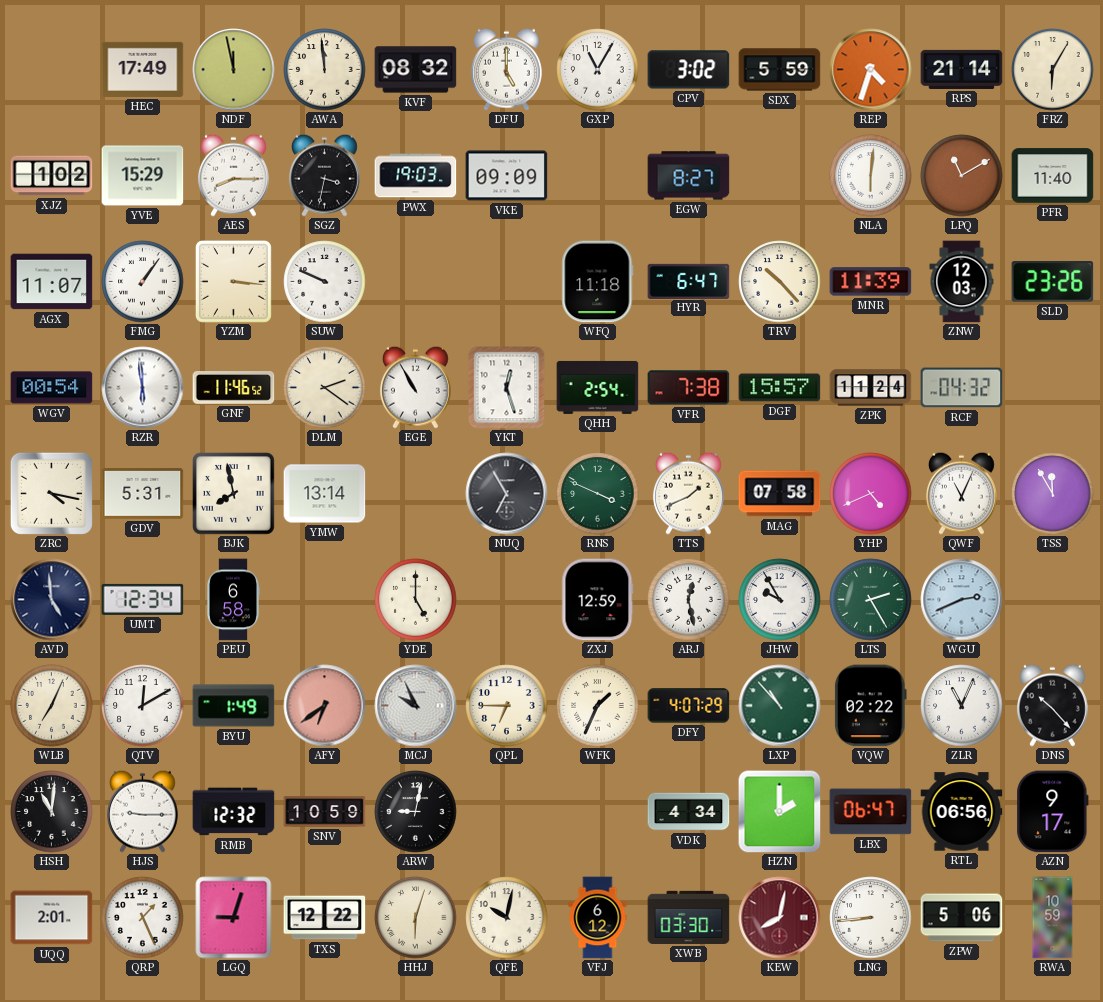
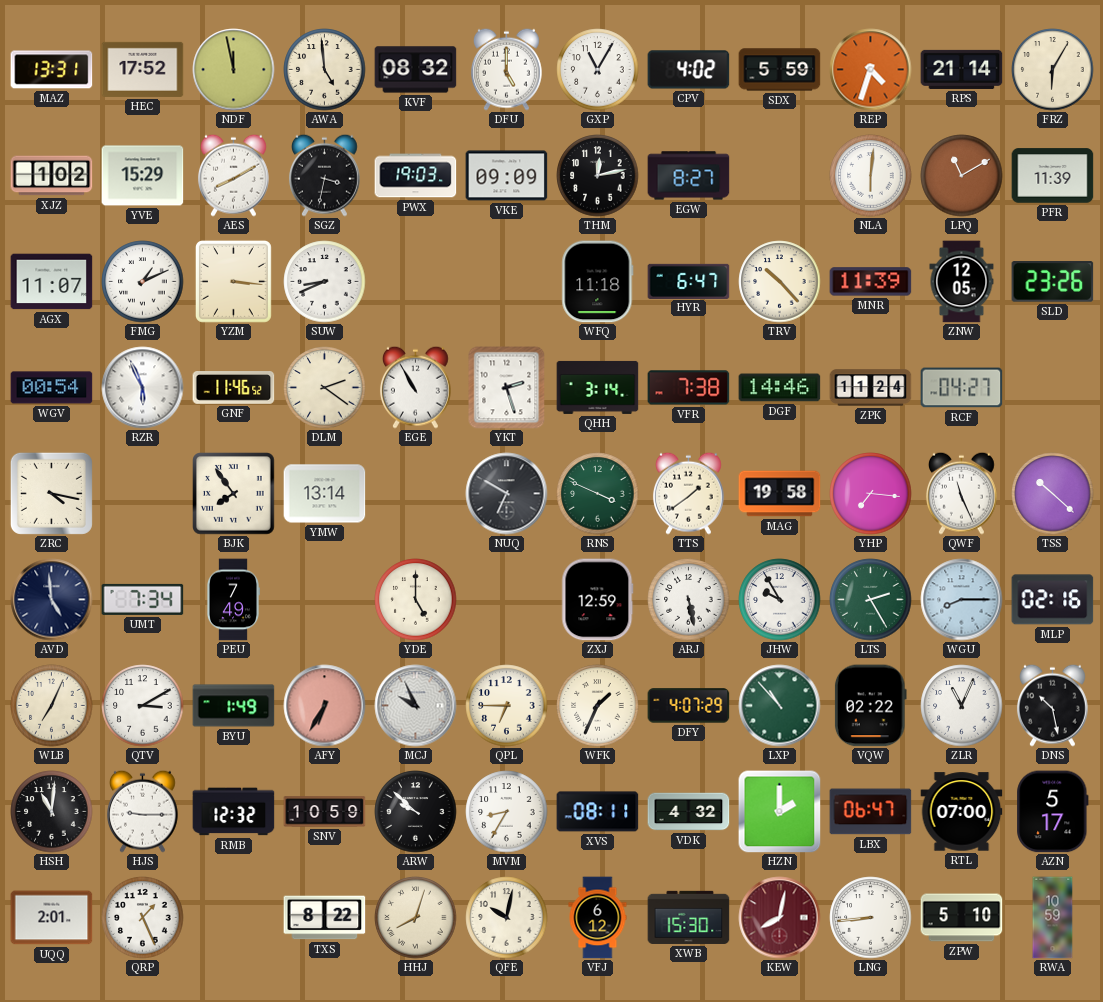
MAZ: none -> 13:31
HEC: 17:49 -> 17:52
AWA: 11:59 -> 4:59
CPV: 3:02 -> 4:02
AES: 8:15 -> 8:10
THM: none -> 12:13
PFR: 11:40 -> 11:39
FMG: 1:06 -> 1:11
SUW: 9:49 -> 8:41
ZNW: 12:03 -> 12:05
RZR: 5:59 -> 5:56
YKT: 12:27 -> 2:27
QHH: 2:54 -> 3:14
DGF: 15:57 -> 14:46
RCF: 04:32 -> 04:27
GDV: 5:31 -> none
BJK: 7:58 -> 7:54
NUQ: 6:55 -> 6:50
TTS: 1:41 -> 1:39
MAG: 07:58 -> 19:58
YHP: 4:41 -> 7:16
QWF: 11:04 -> 11:26
TSS: 11:55 -> 10:22
UMT: 12:34 -> 7:34
PEU: 6:58 -> 7:49
ARJ: 12:28 -> 5:28
WGU: 2:41 -> 8:15
MLP: none -> 02:16
QTV: 12:10 -> 3:10
AFY: 6:39 -> 6:35
DNS: 10:23 -> 10:28
ARW: 9:02 -> 9:52
MVM: none -> 8:35
XVS: none -> 08:11
VDK: 4:34 -> 4:32
RTL: 06:56 -> 07:00
AZN: 9:17 -> 5:17
LGQ: 9:03 -> none
TXS: 12:22 -> 8:22
HHJ: 6:03 -> 8:03
XWB: 03:30 -> 15:30
ZPW: 5:06 -> 5:10
